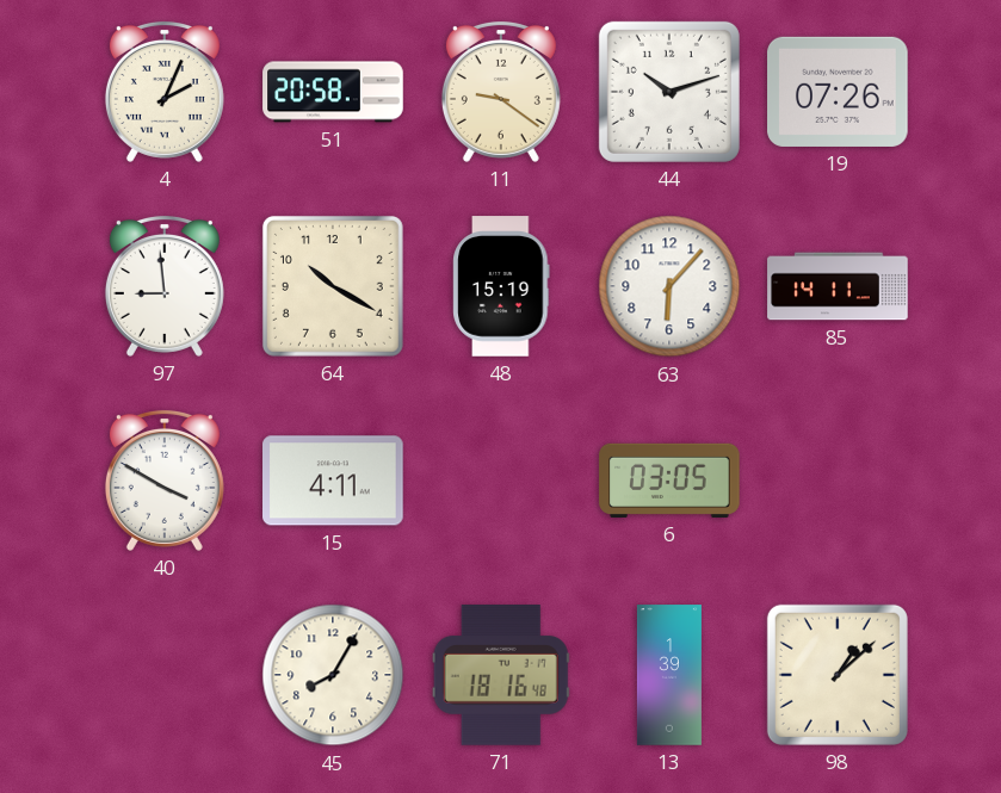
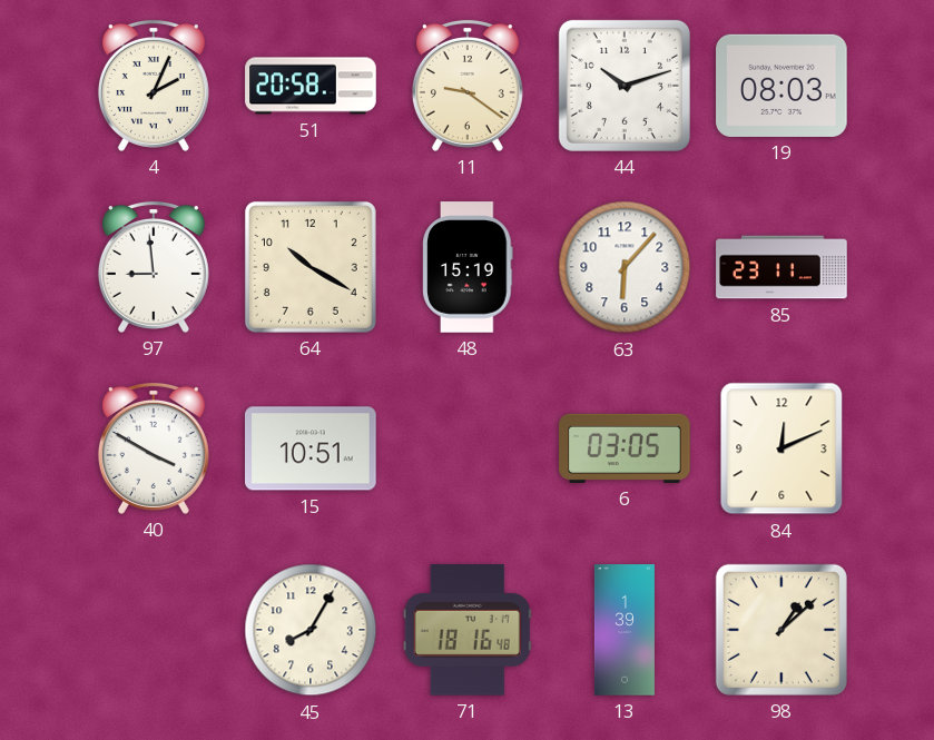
19: 07:26 -> 08:03
85: 14:11 -> 23:11
15: 4:11 -> 10:51
84: none -> 12:11
